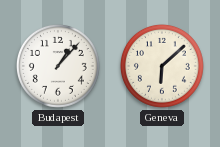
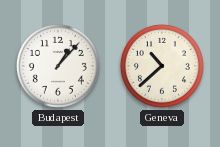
Geneva: 6:08 -> 10:38
